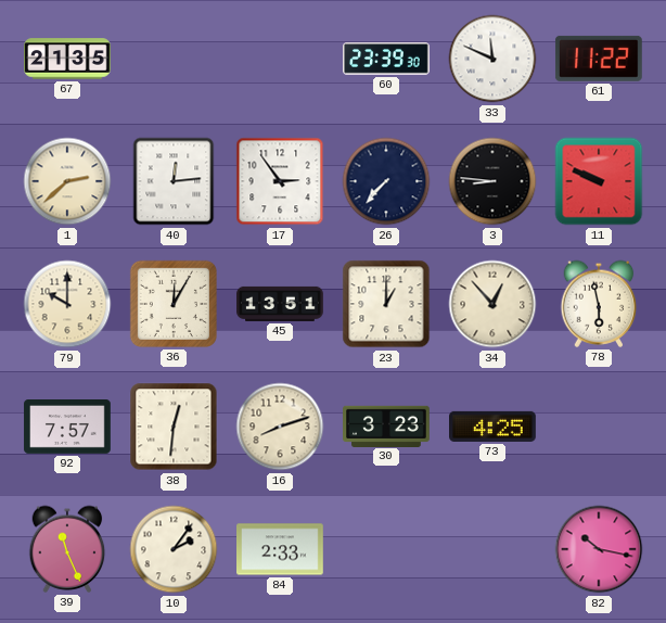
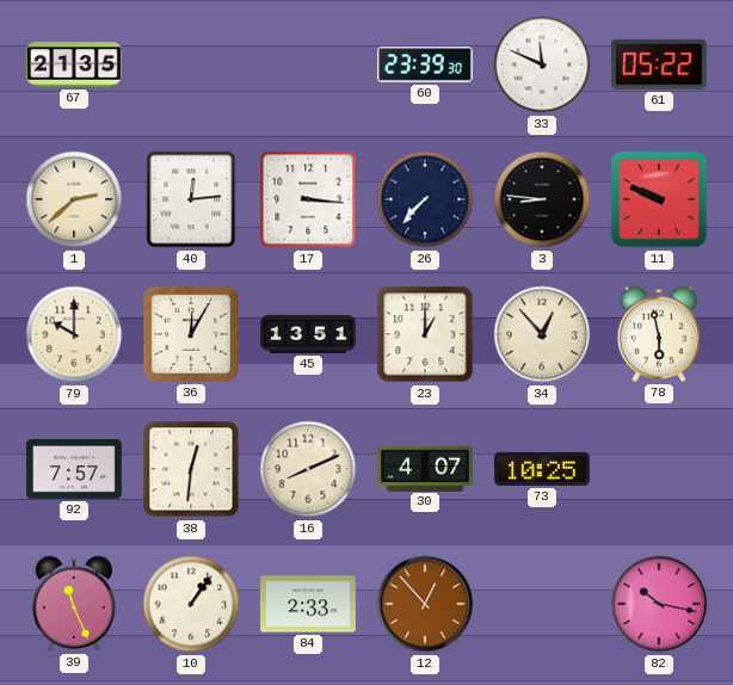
61: 11:22 -> 05:22
17: 2:54 -> 3:16
16: 8:12 -> 8:11
30: 3:23 -> 4:07
73: 4:25 -> 10:25
10: 2:06 -> 1:06
12: none -> 12:53
